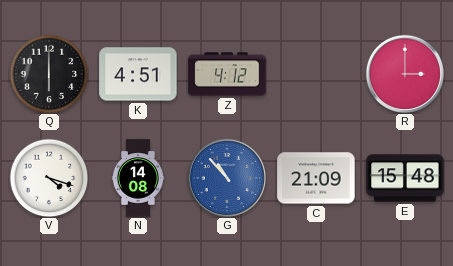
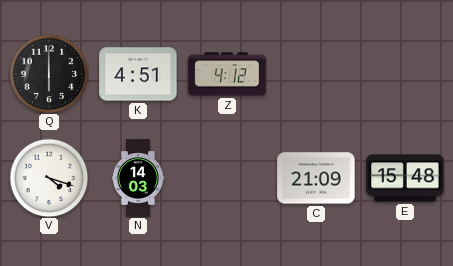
R: 3:00 -> none
N: 14:08 -> 14:03
G: 10:53 -> none
